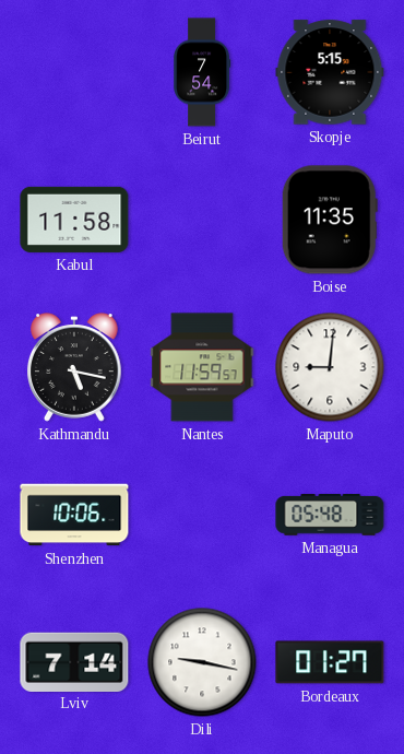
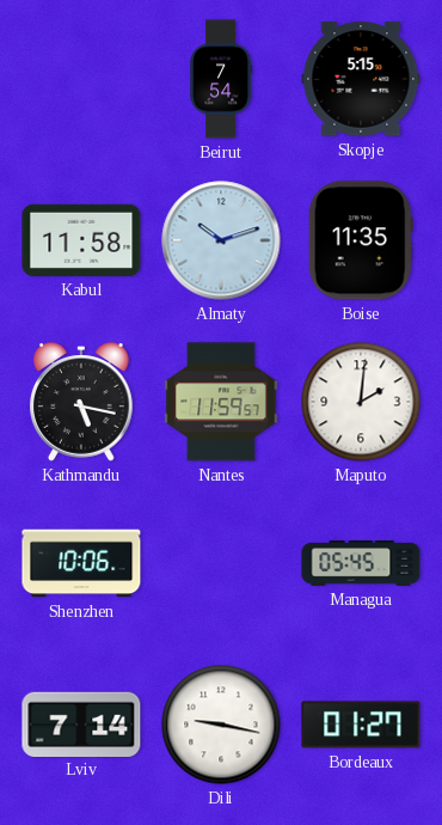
Almaty: none -> 10:12
Maputo: 9:01 -> 2:01
Managua: 05:48 -> 05:45
